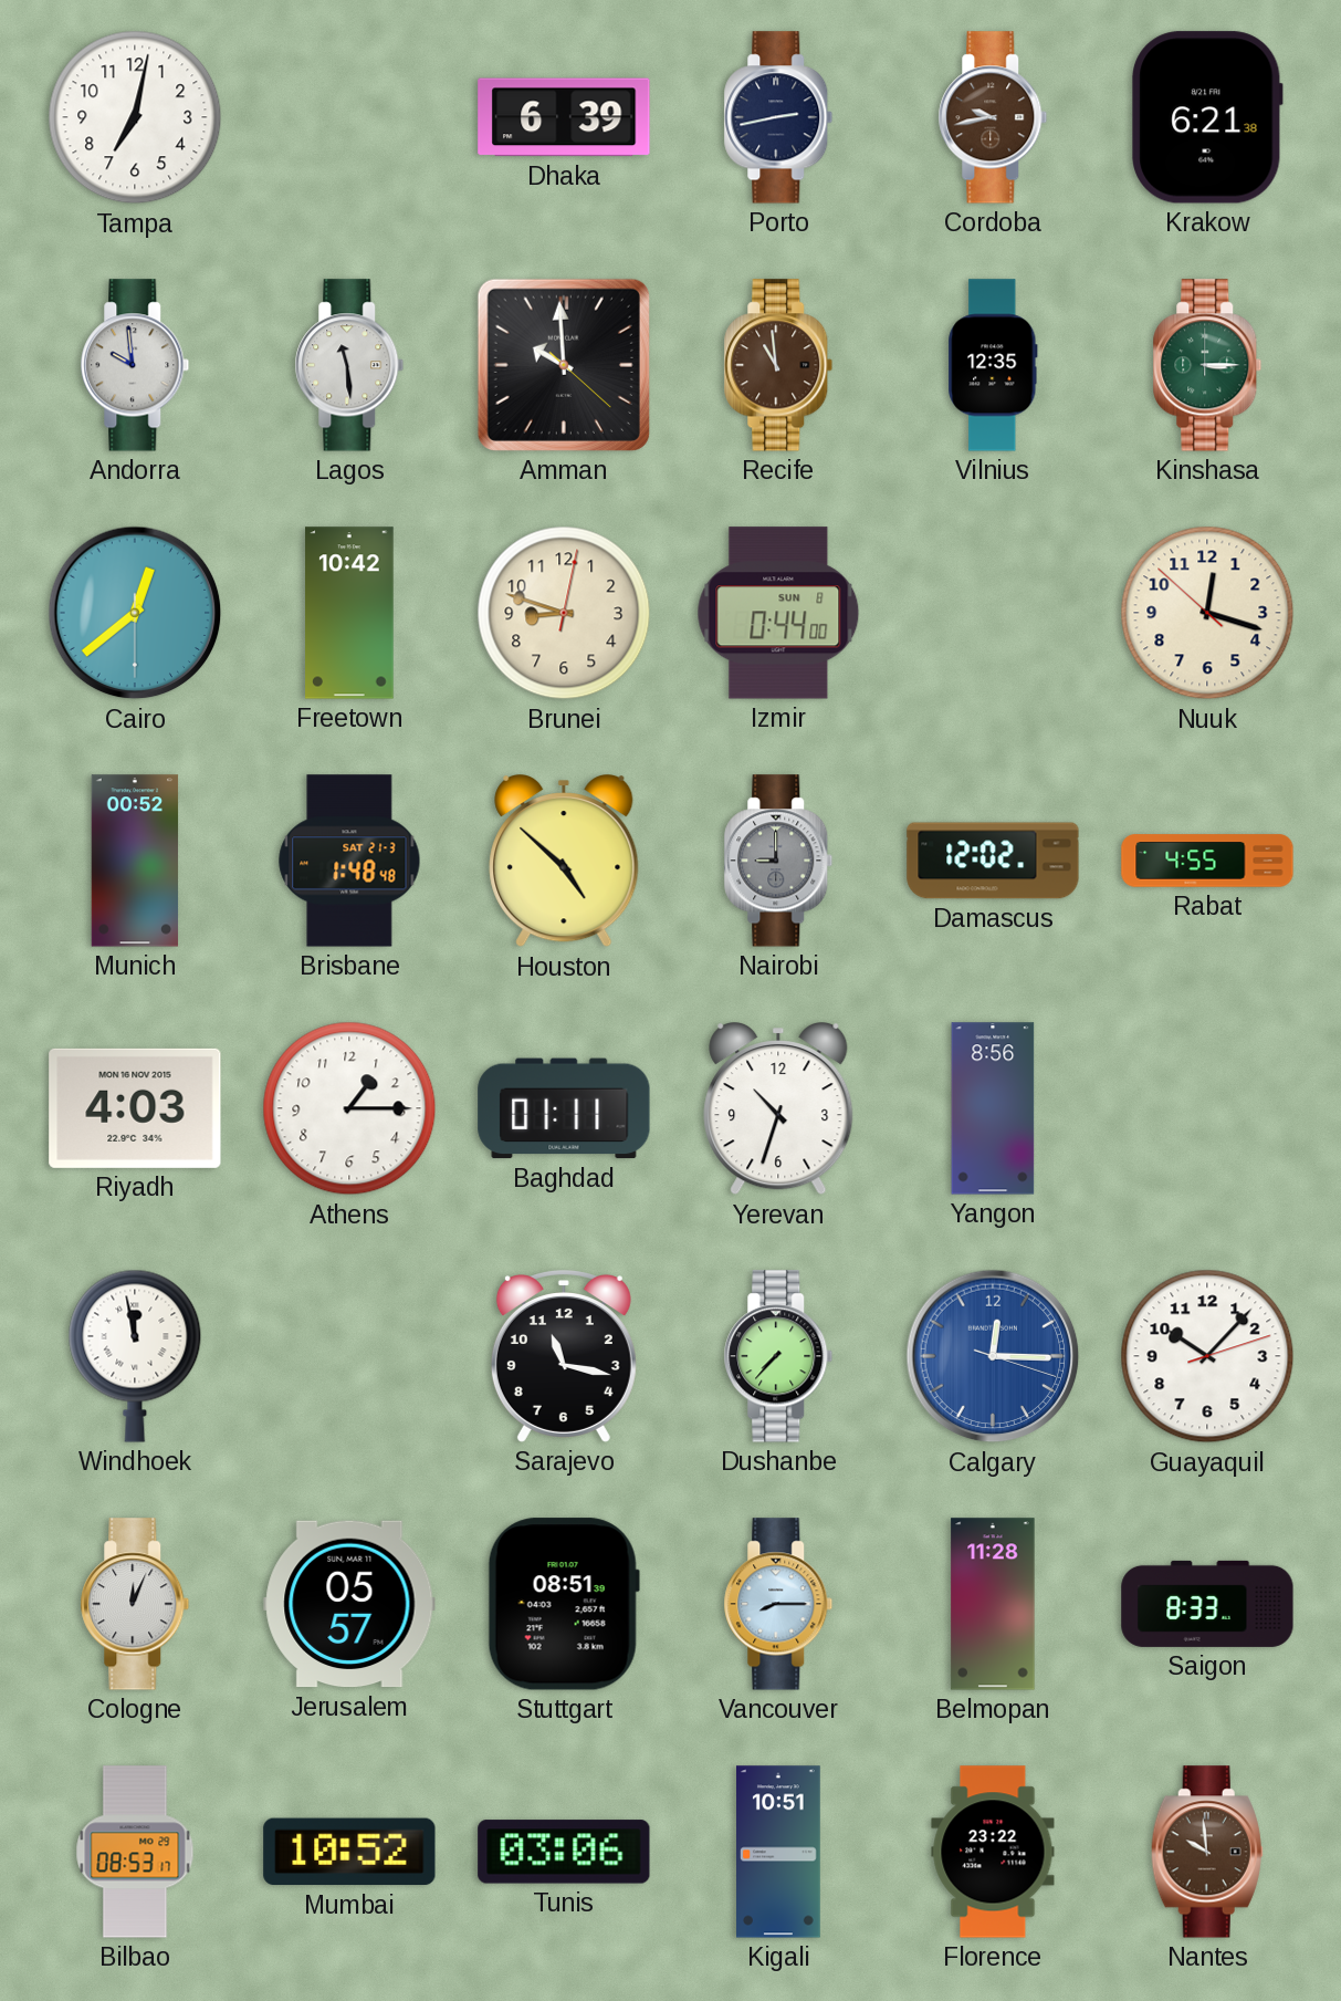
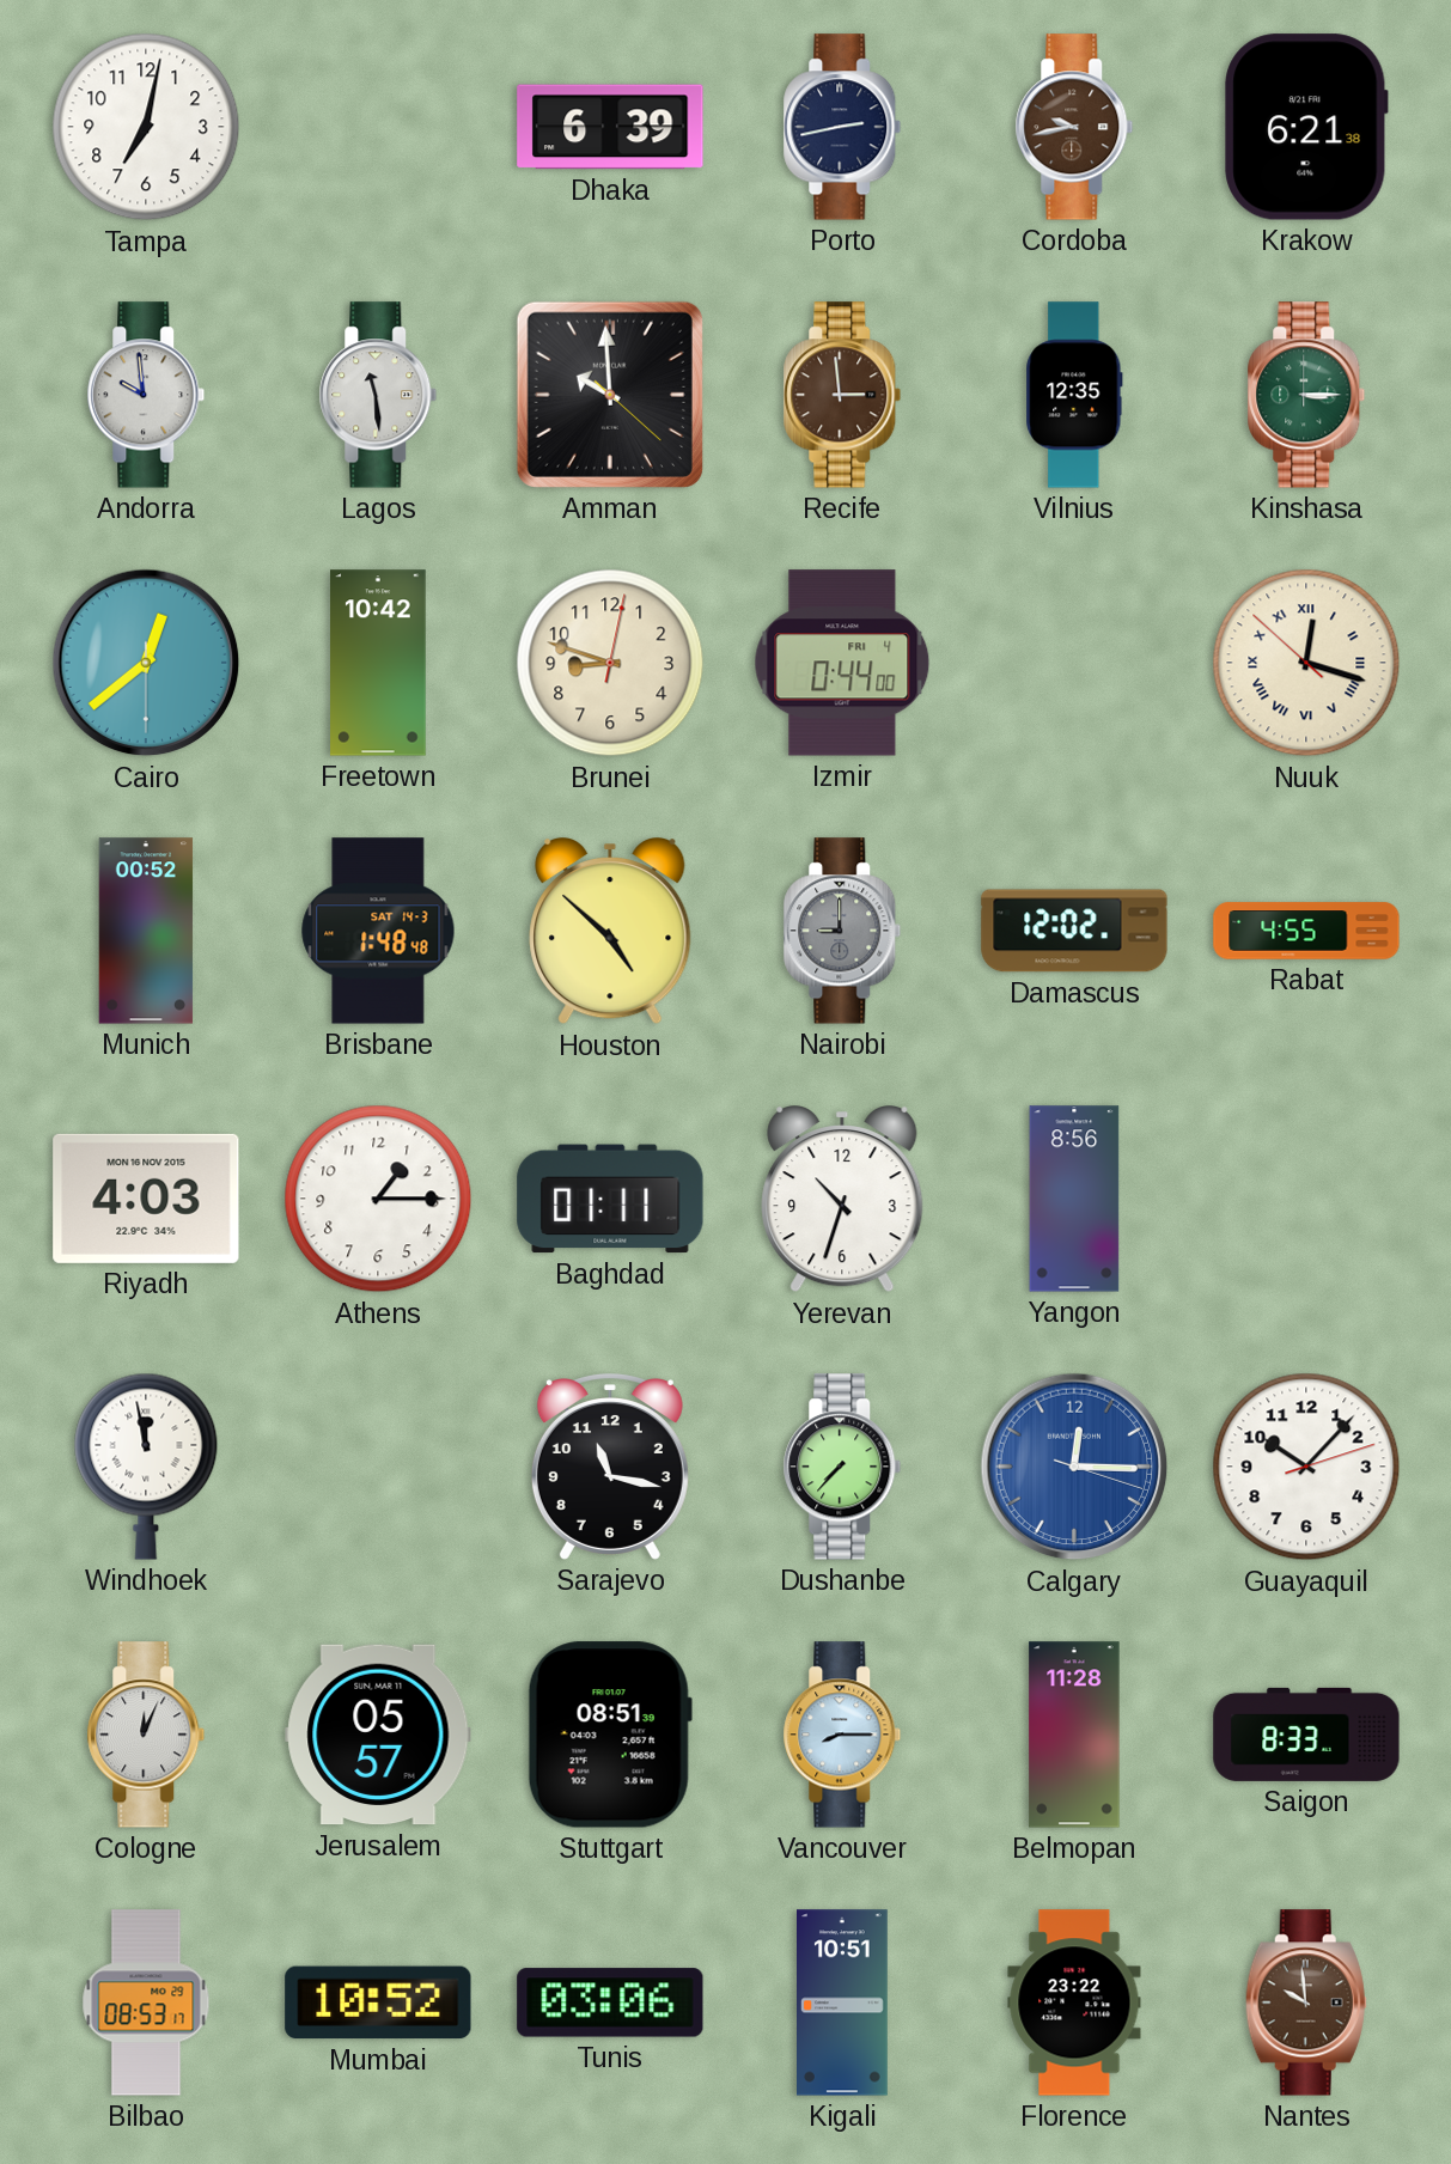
Recife: 10:59 -> 2:59
Izmir date: SUN 8 -> FRI 4
Nuuk numerals: Arabic -> Roman
Brisbane date: SAT 21-3 -> SAT 14-3
